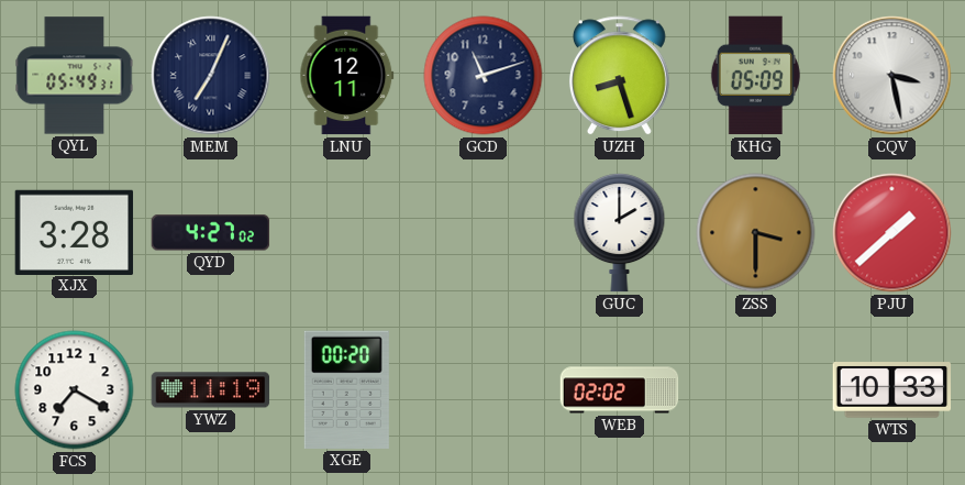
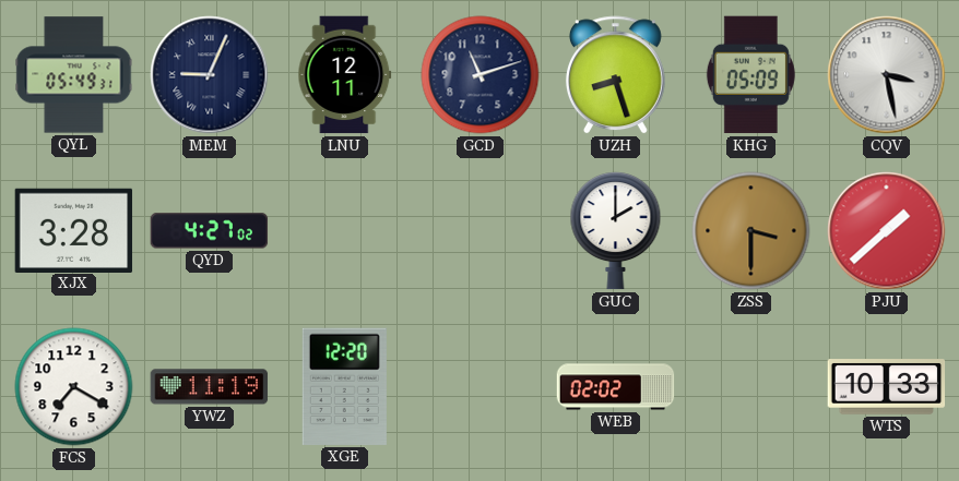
MEM: 7:04 -> 9:04
XGE: 00:20 -> 12:20
